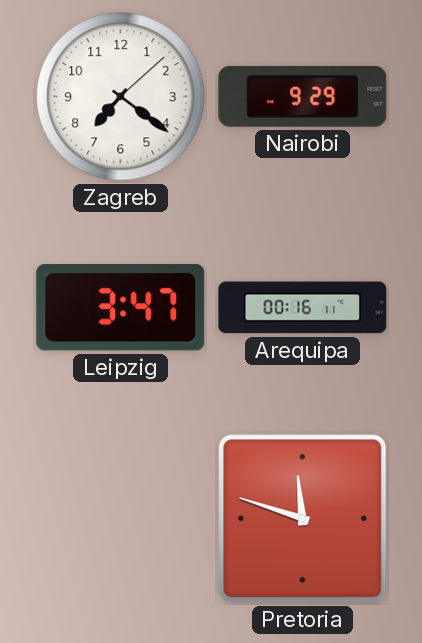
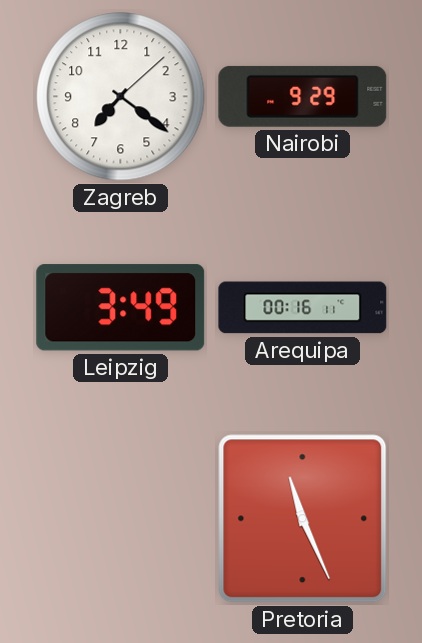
Leipzig: 3:47 -> 3:49
Pretoria: 11:48 -> 11:26
